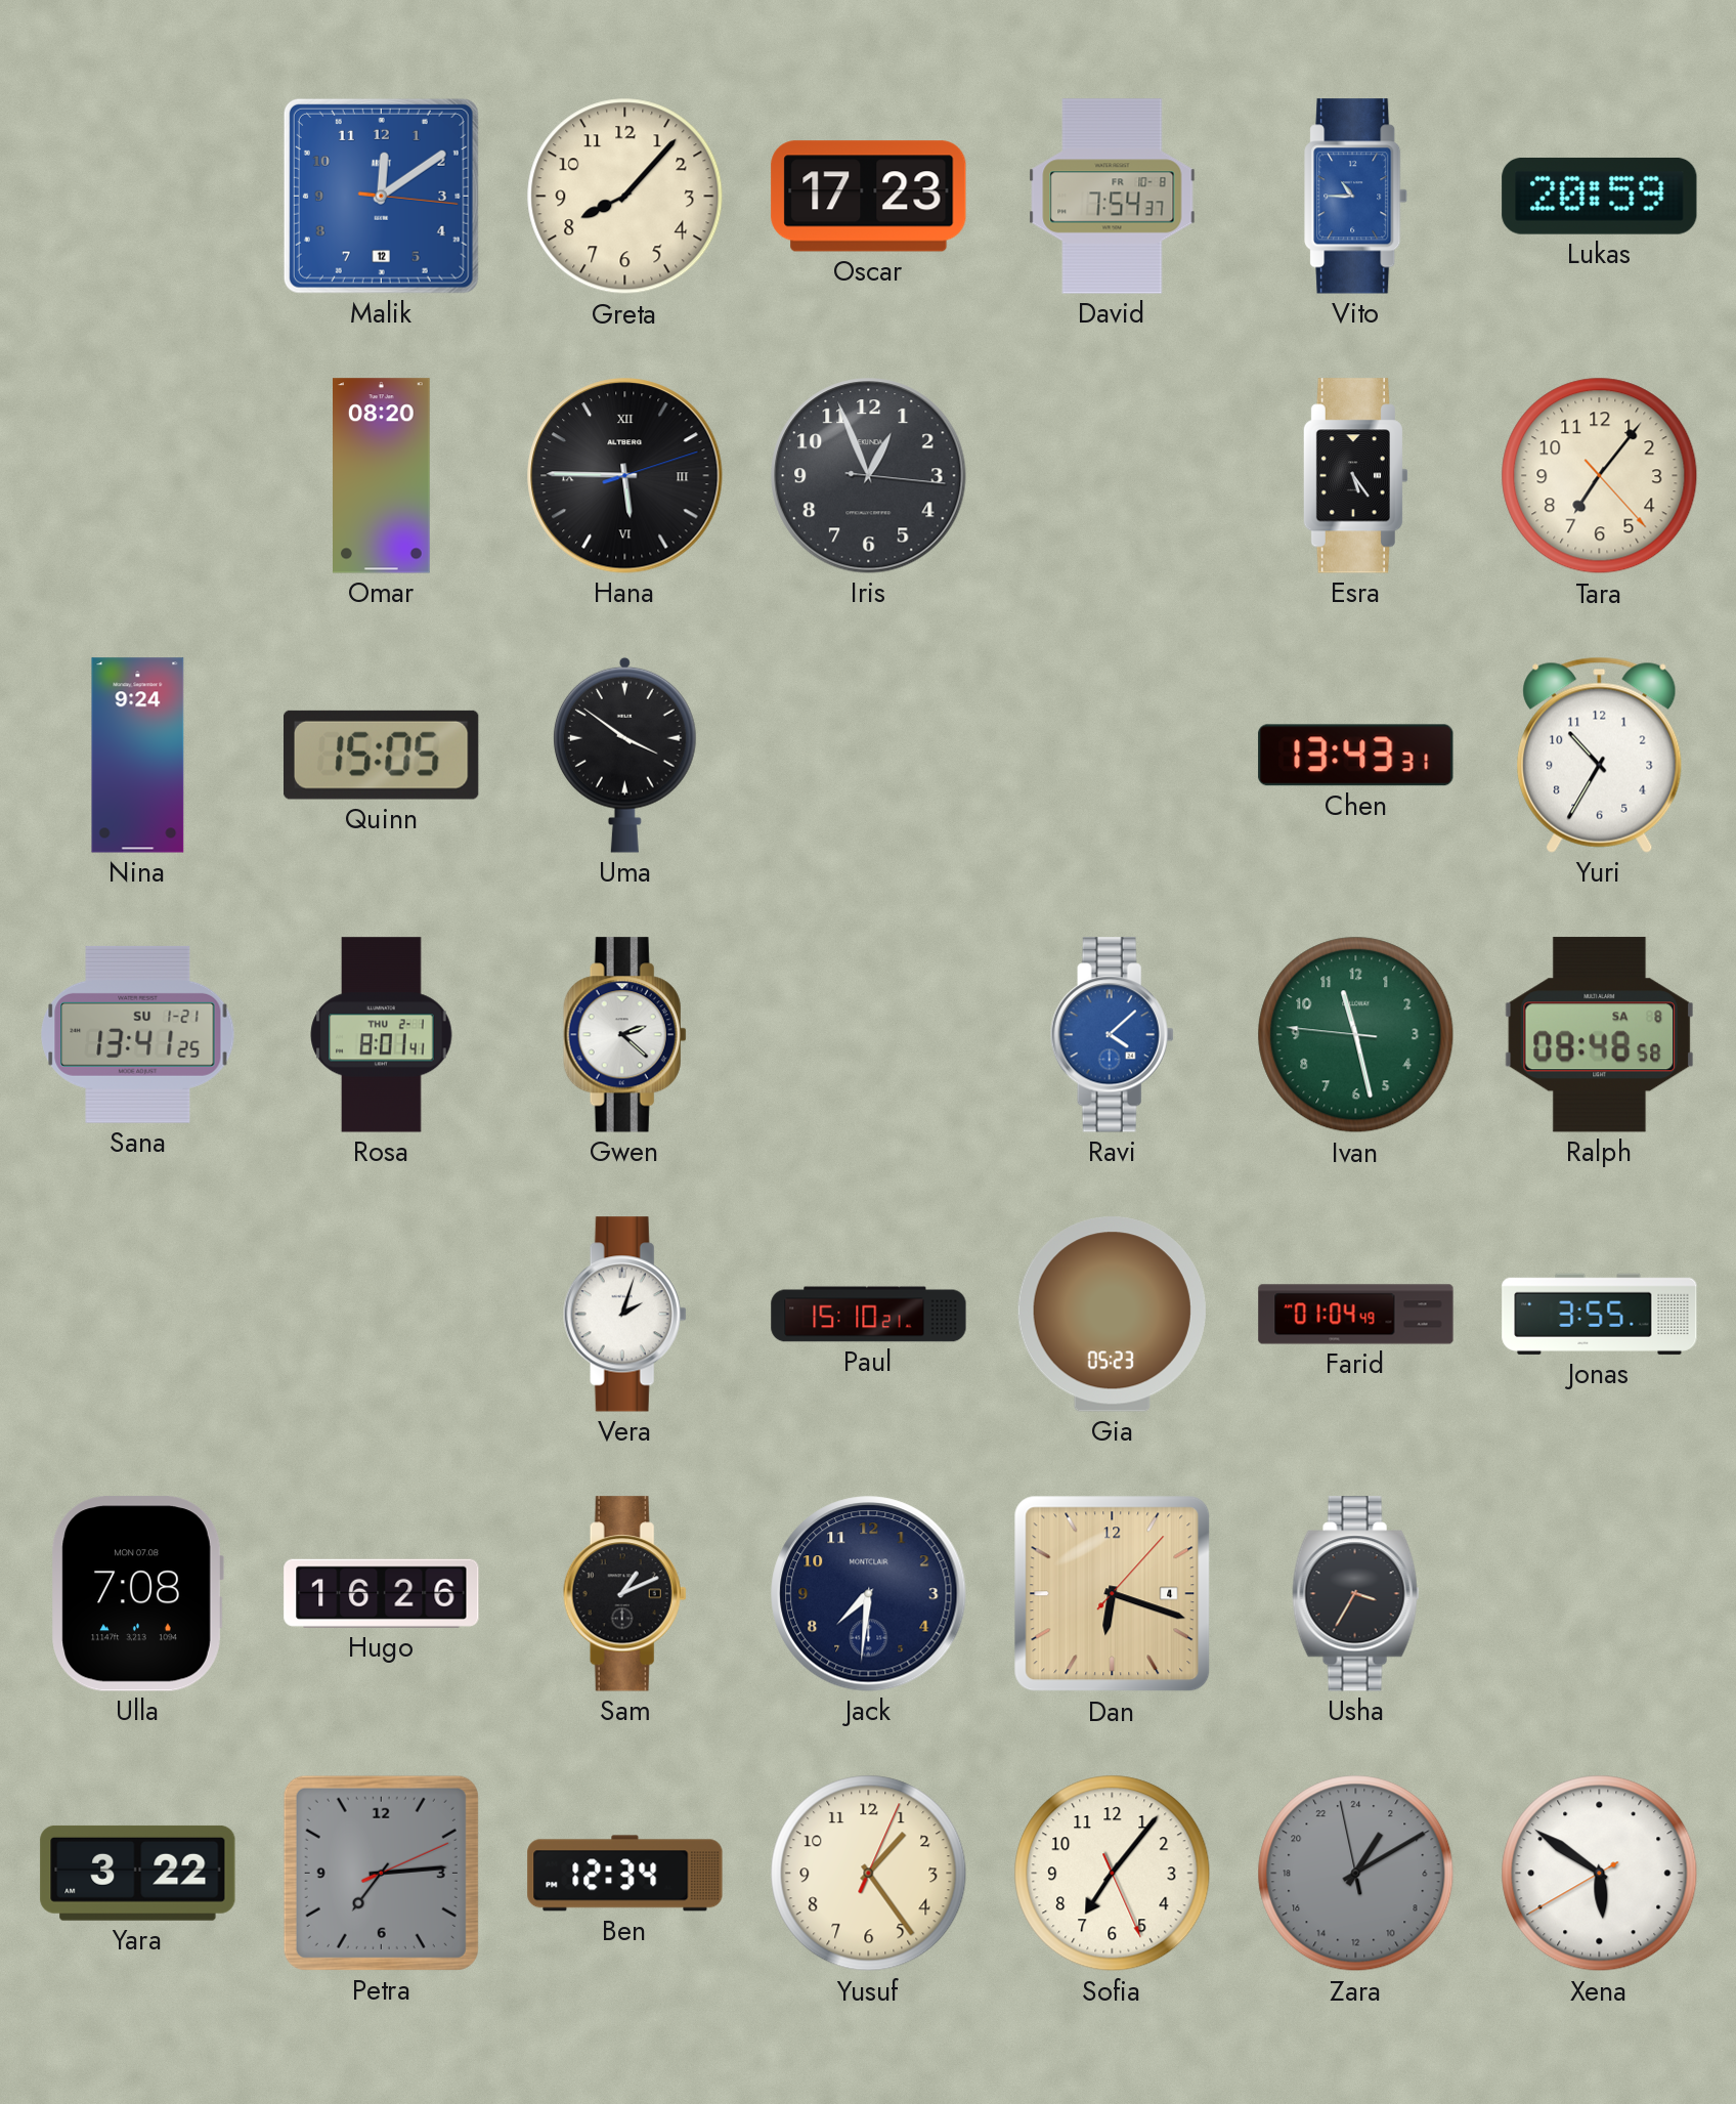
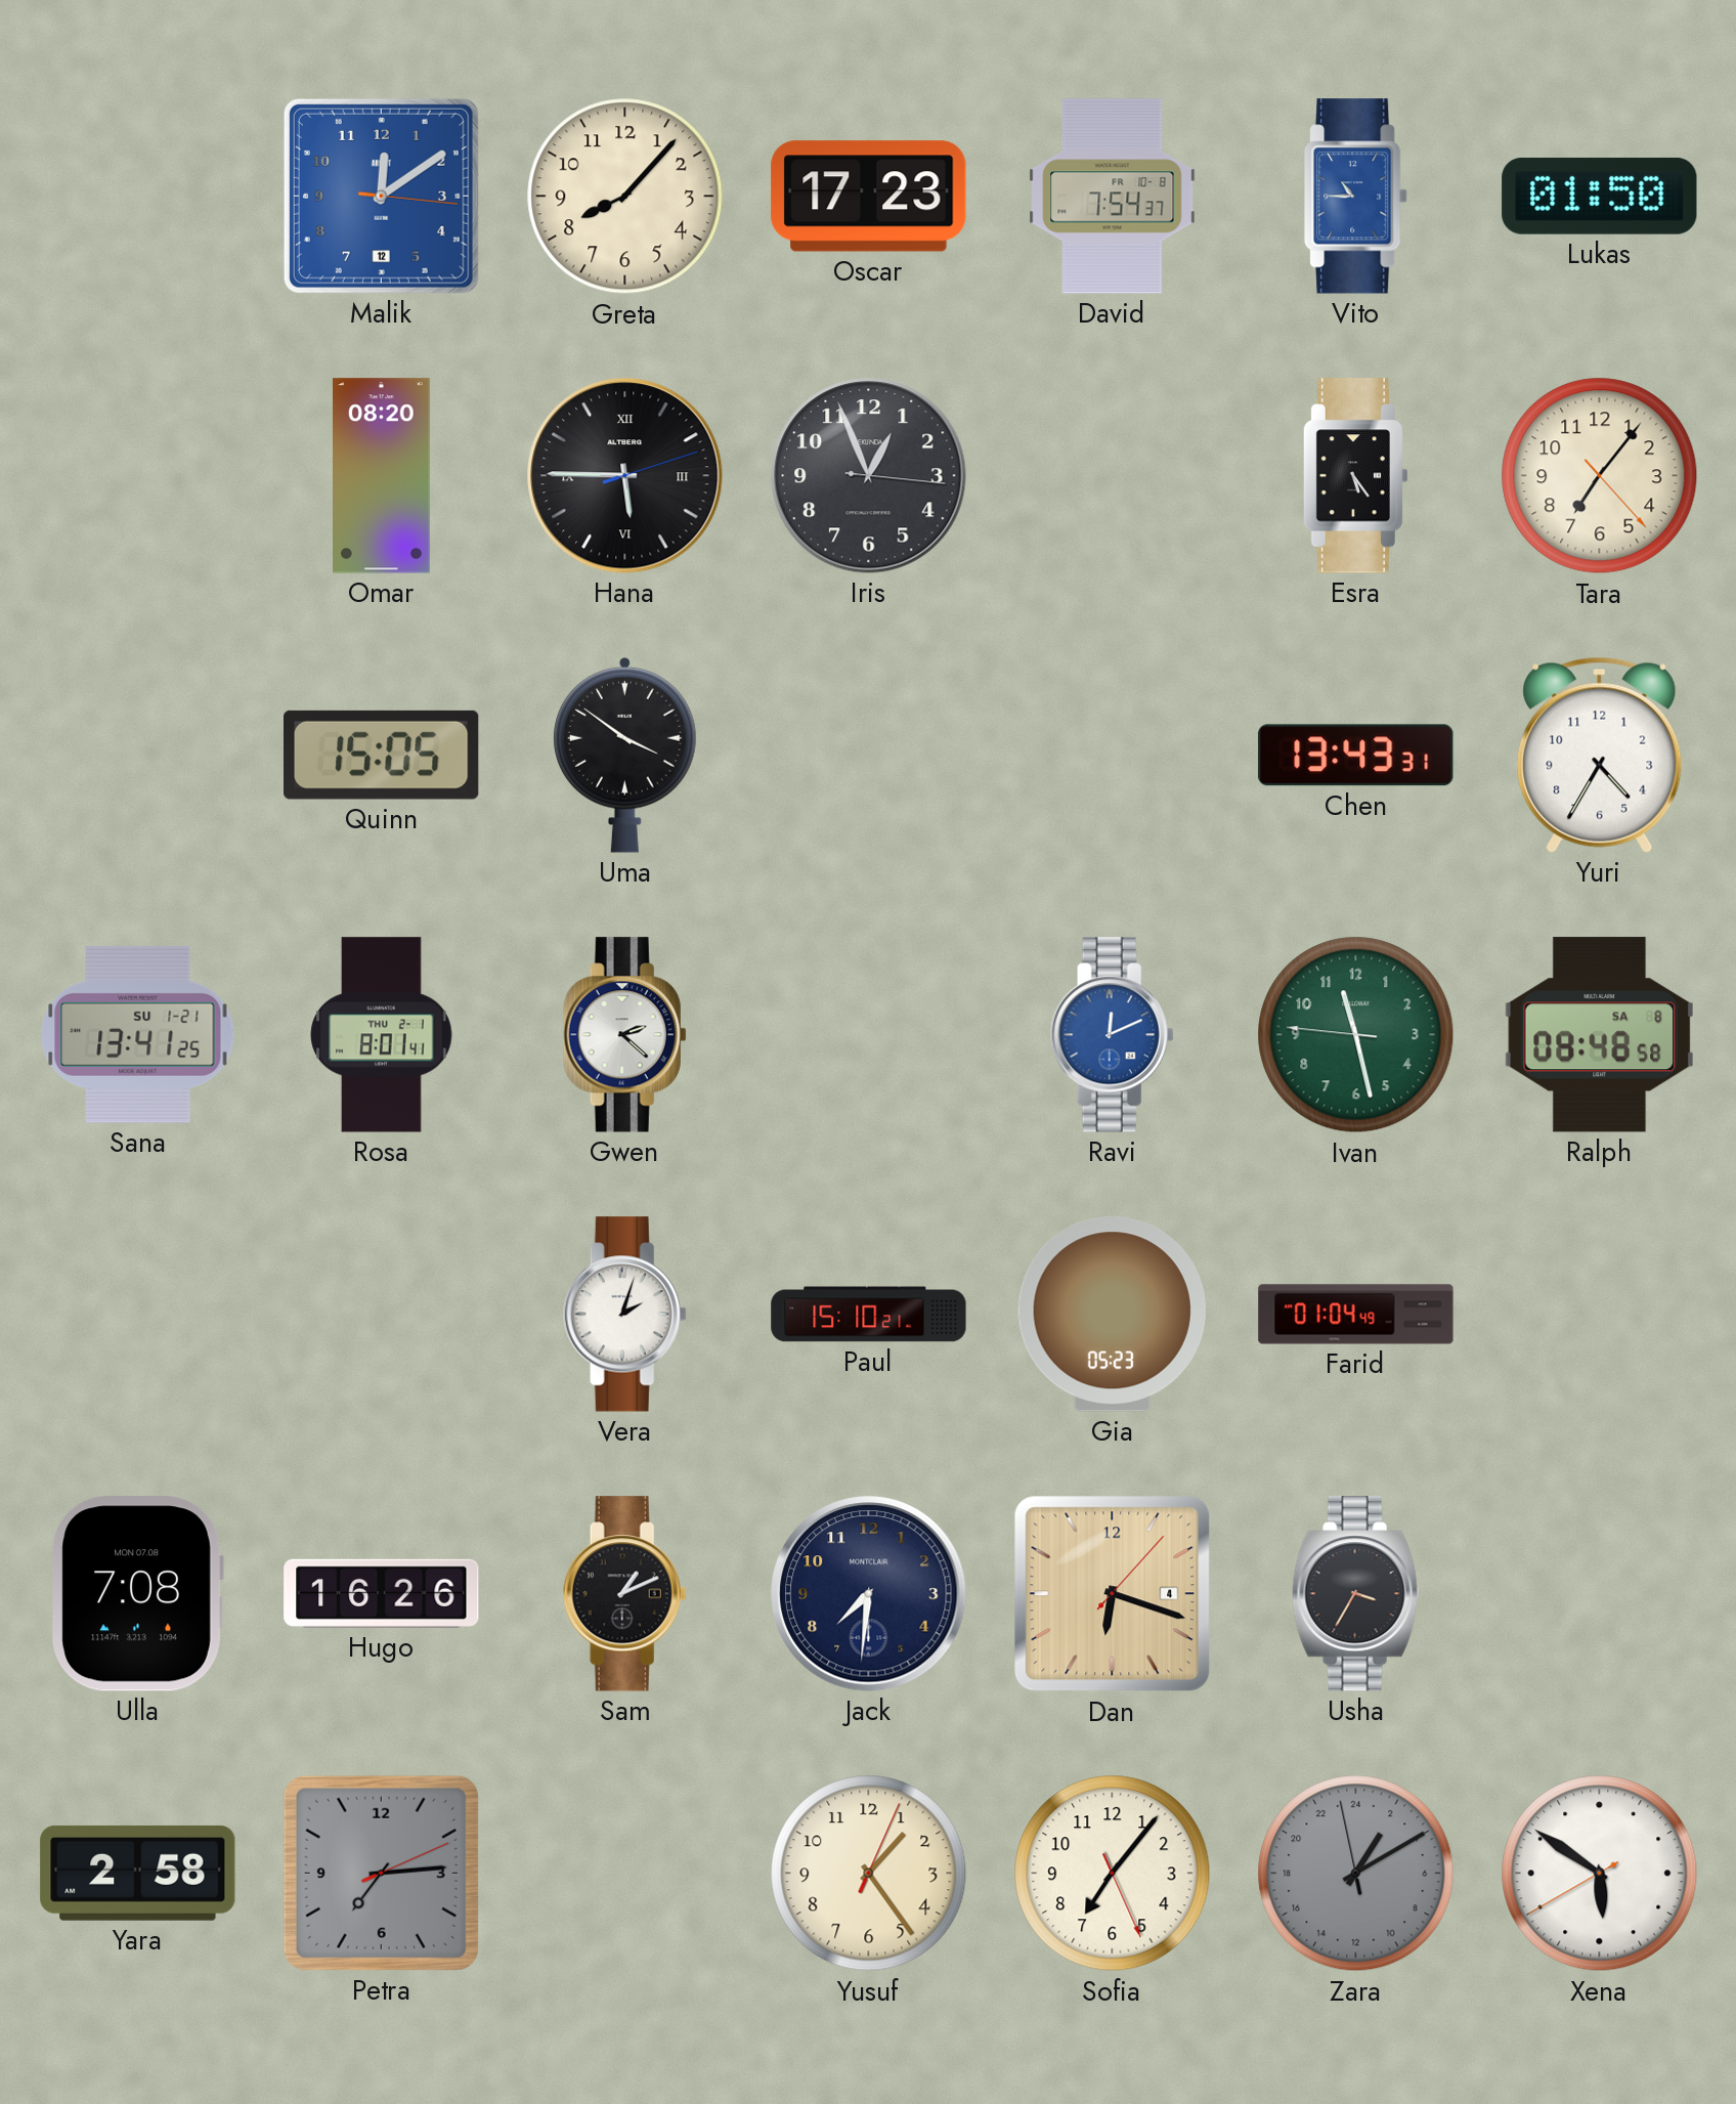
Lukas: 20:59 -> 01:50
Nina: 9:24 -> none
Yuri: 10:35 -> 4:35
Ravi: 4:08 -> 12:11
Jonas: 3:55 -> none
Yara: 3:22 -> 2:58
Ben: 12:34 -> none
